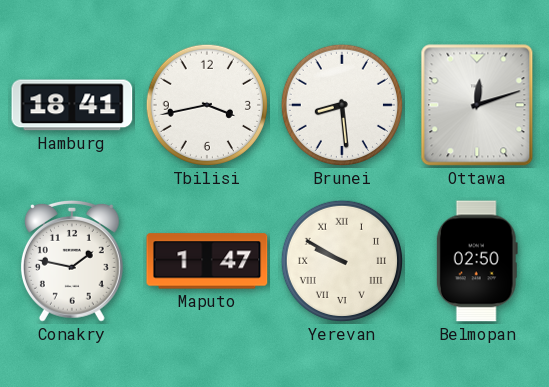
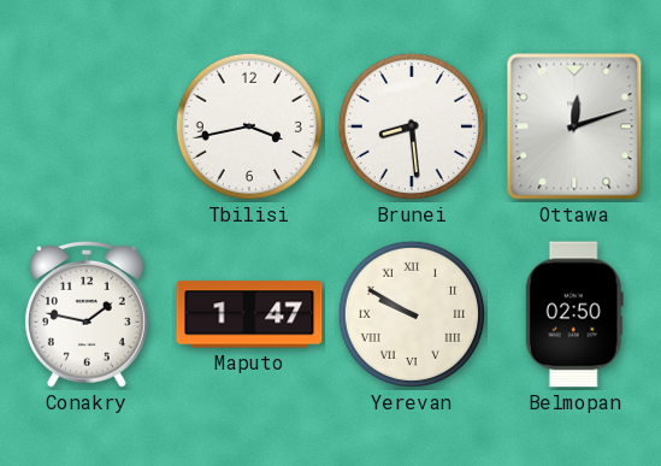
Hamburg: 18:41 -> none
